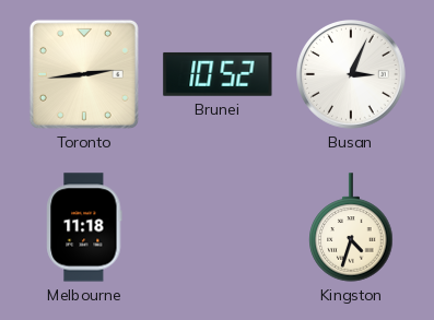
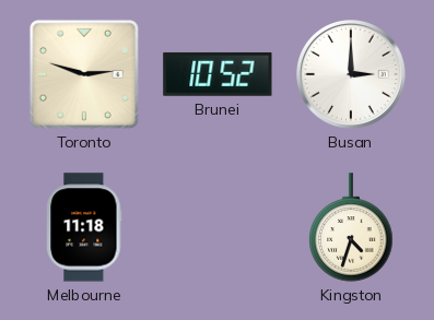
Toronto: 2:44 -> 2:48
Busan: 3:04 -> 3:00
